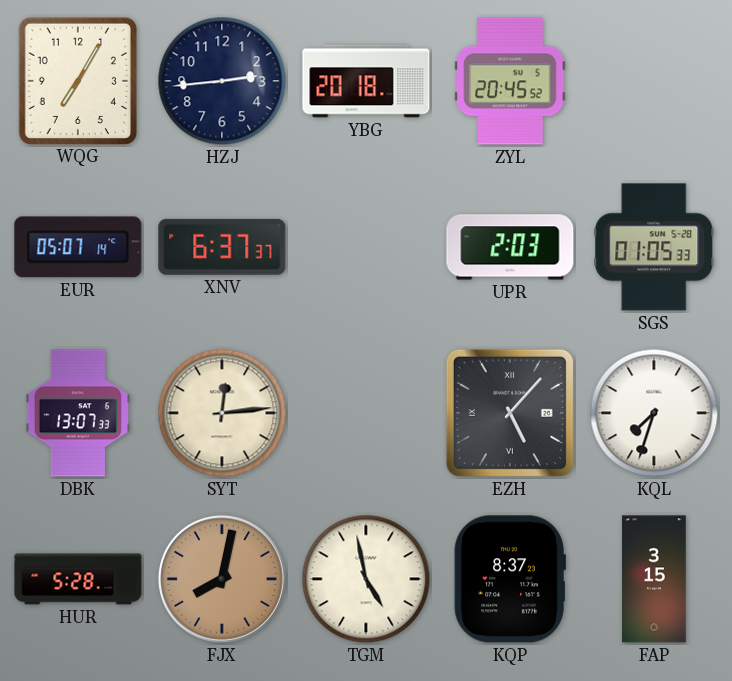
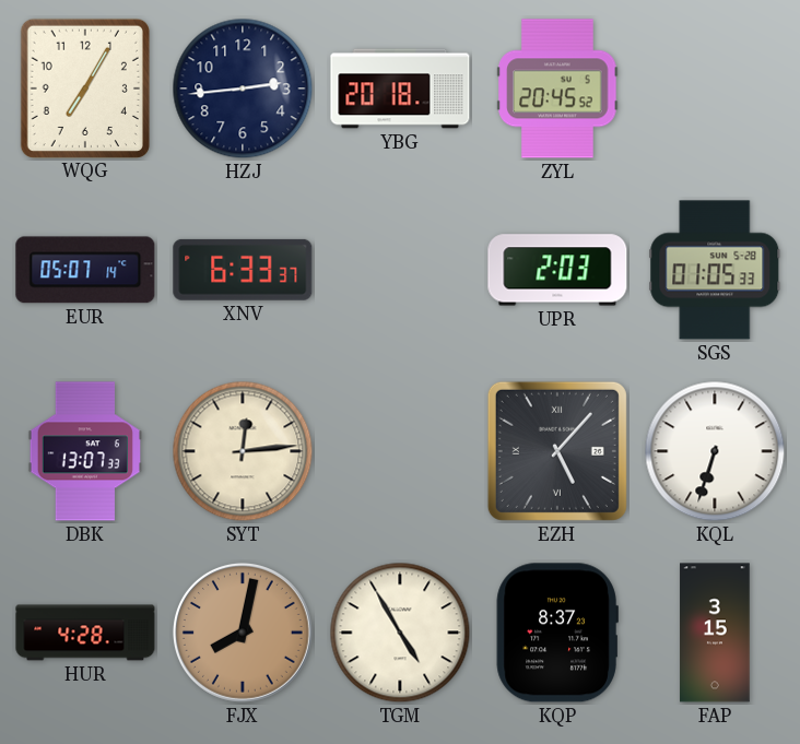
XNV: 6:37 -> 6:33
KQL: 7:33 -> 6:33
HUR: 5:28 -> 4:28
TGM: 4:58 -> 4:55
